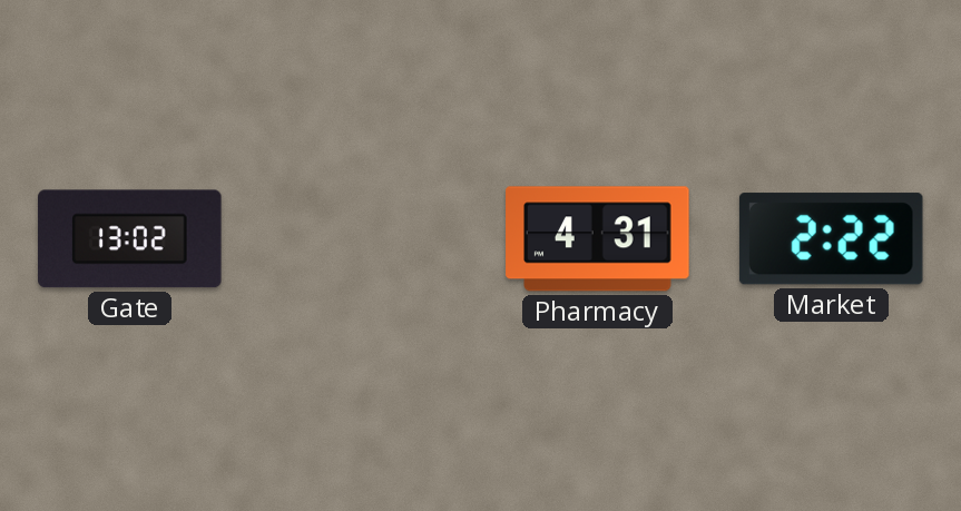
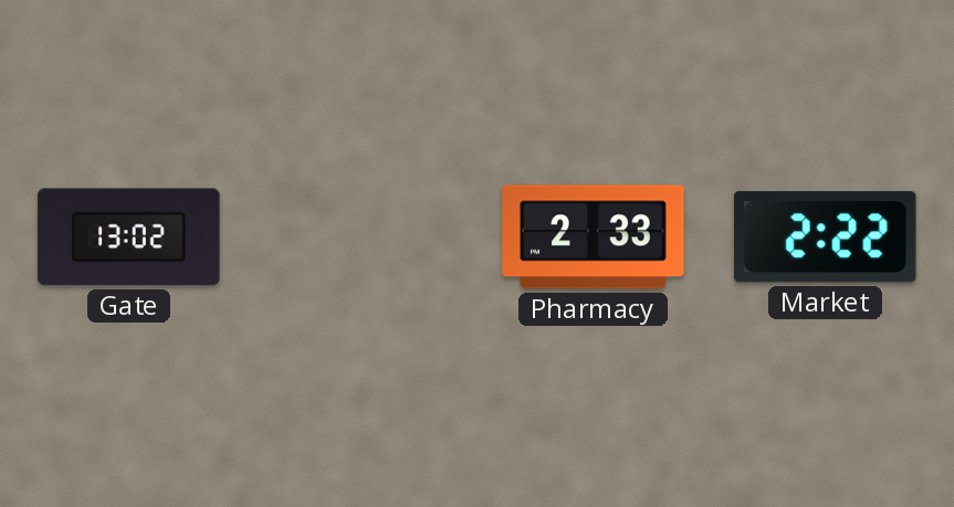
Pharmacy: 4:31 -> 2:33
